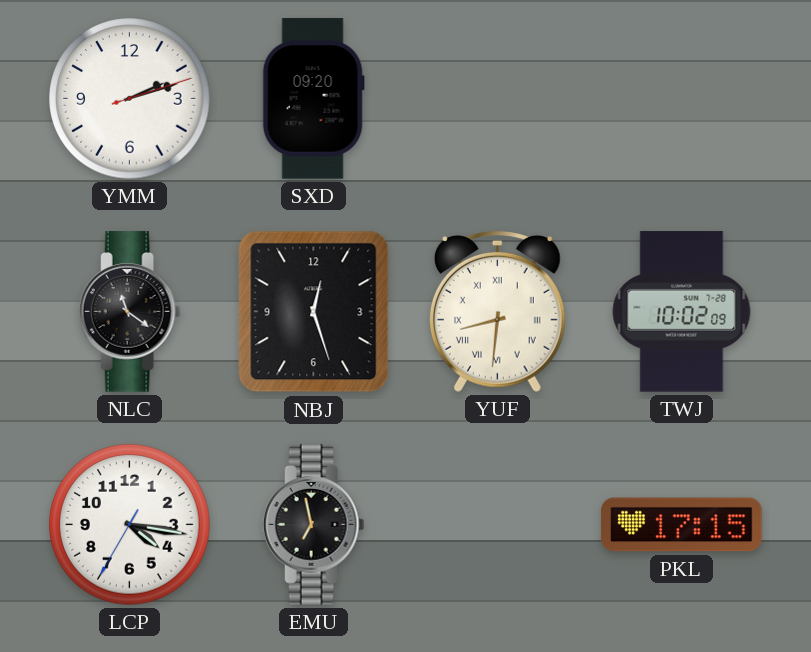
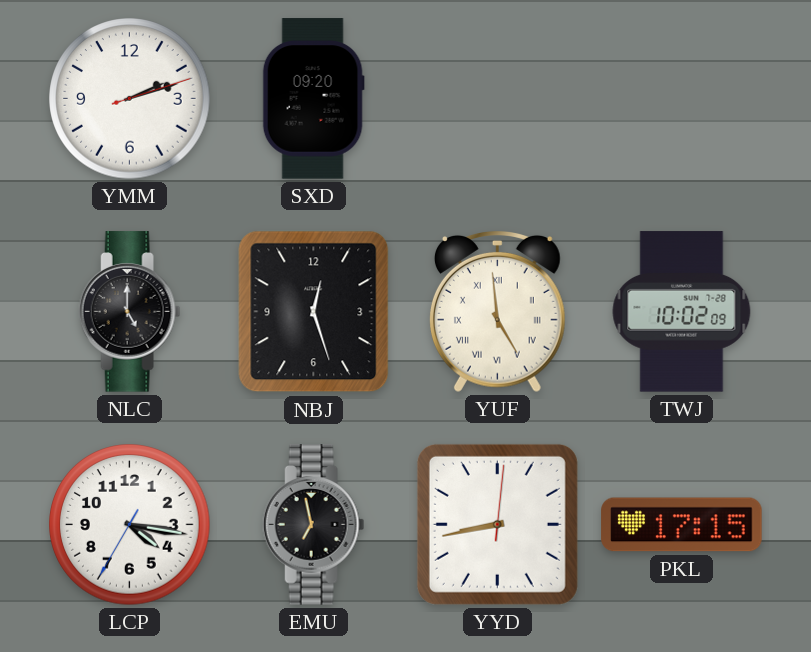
NLC: 11:21 -> 5:00
YUF: 8:31 -> 4:59
YYD: none -> 8:43
